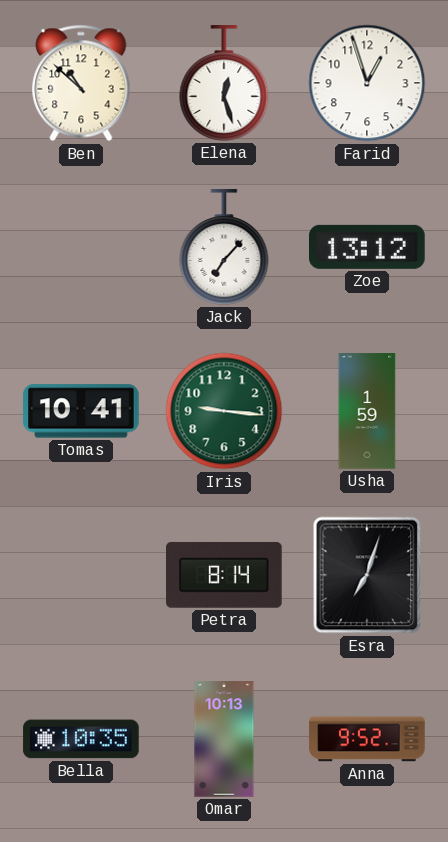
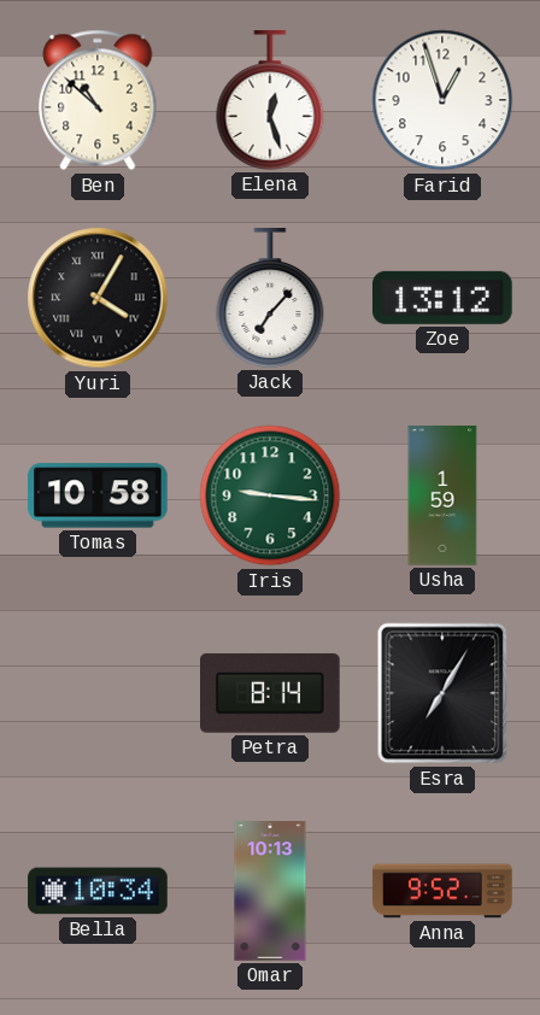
Yuri: none -> 4:05
Tomas: 10:41 -> 10:58
Esra: 7:03 -> 7:05
Bella: 10:35 -> 10:34
